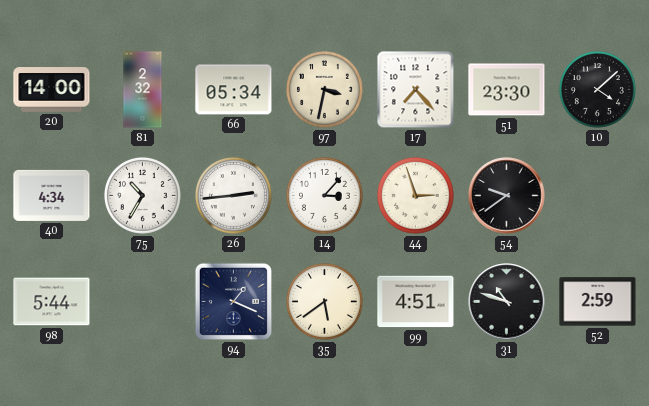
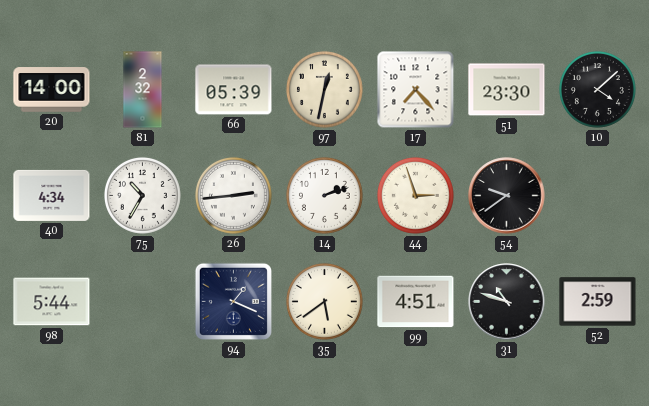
66: 05:34 -> 05:39
97: 3:32 -> 12:32
14: 3:07 -> 2:12
